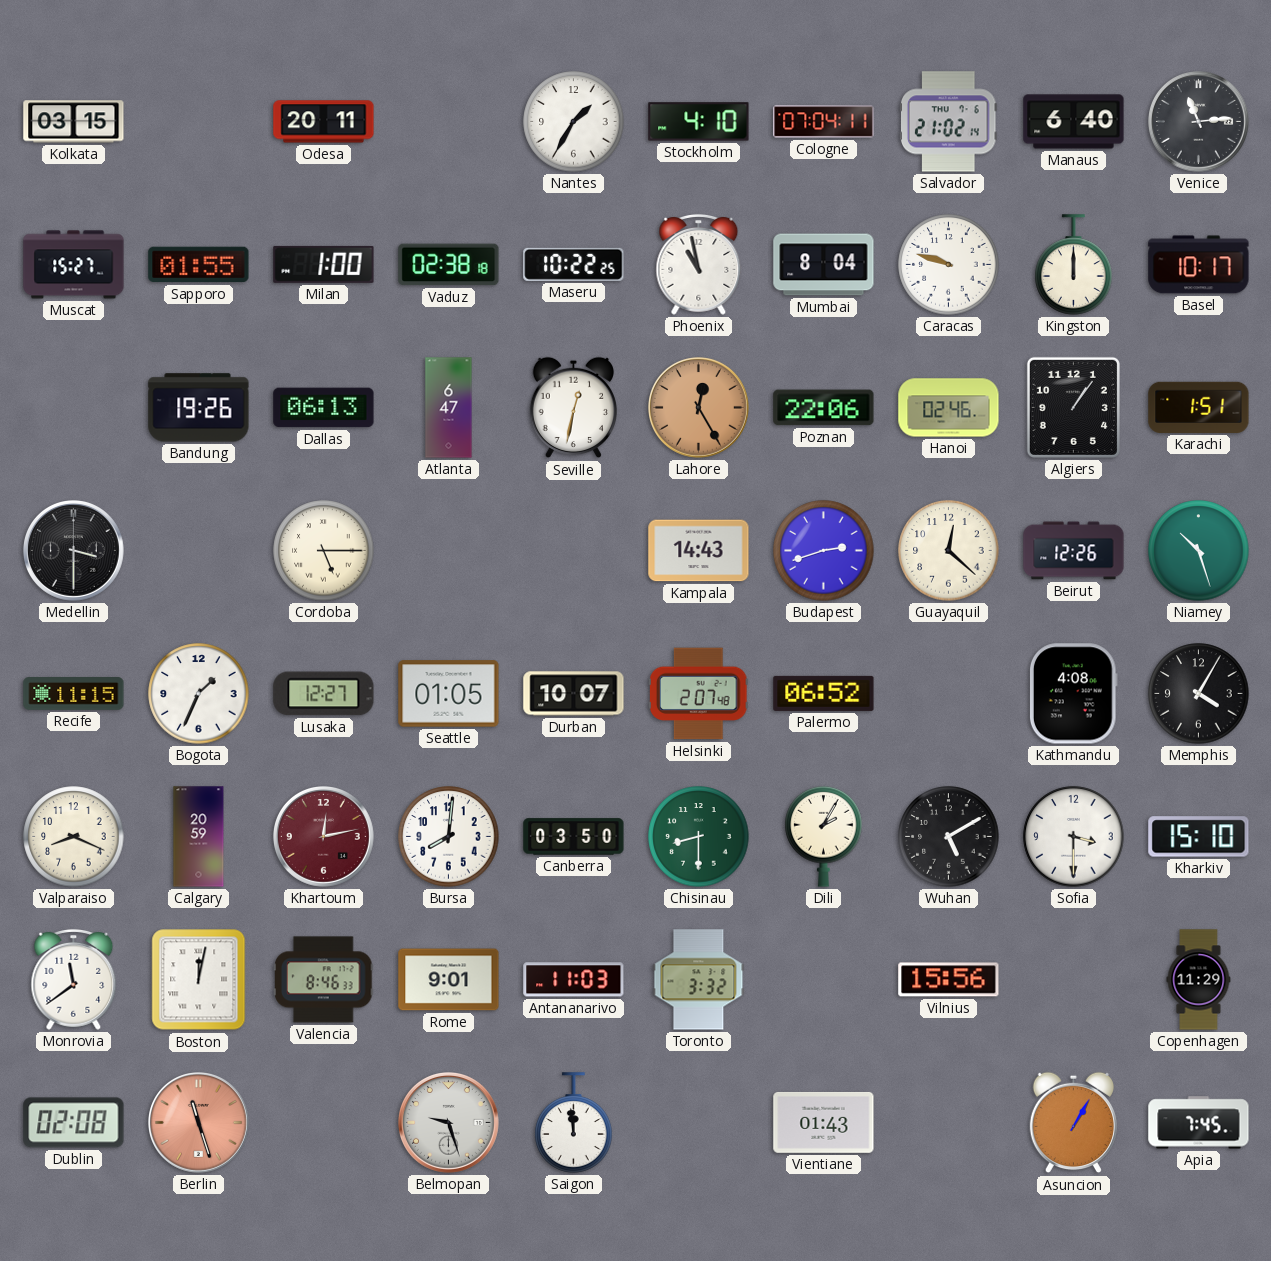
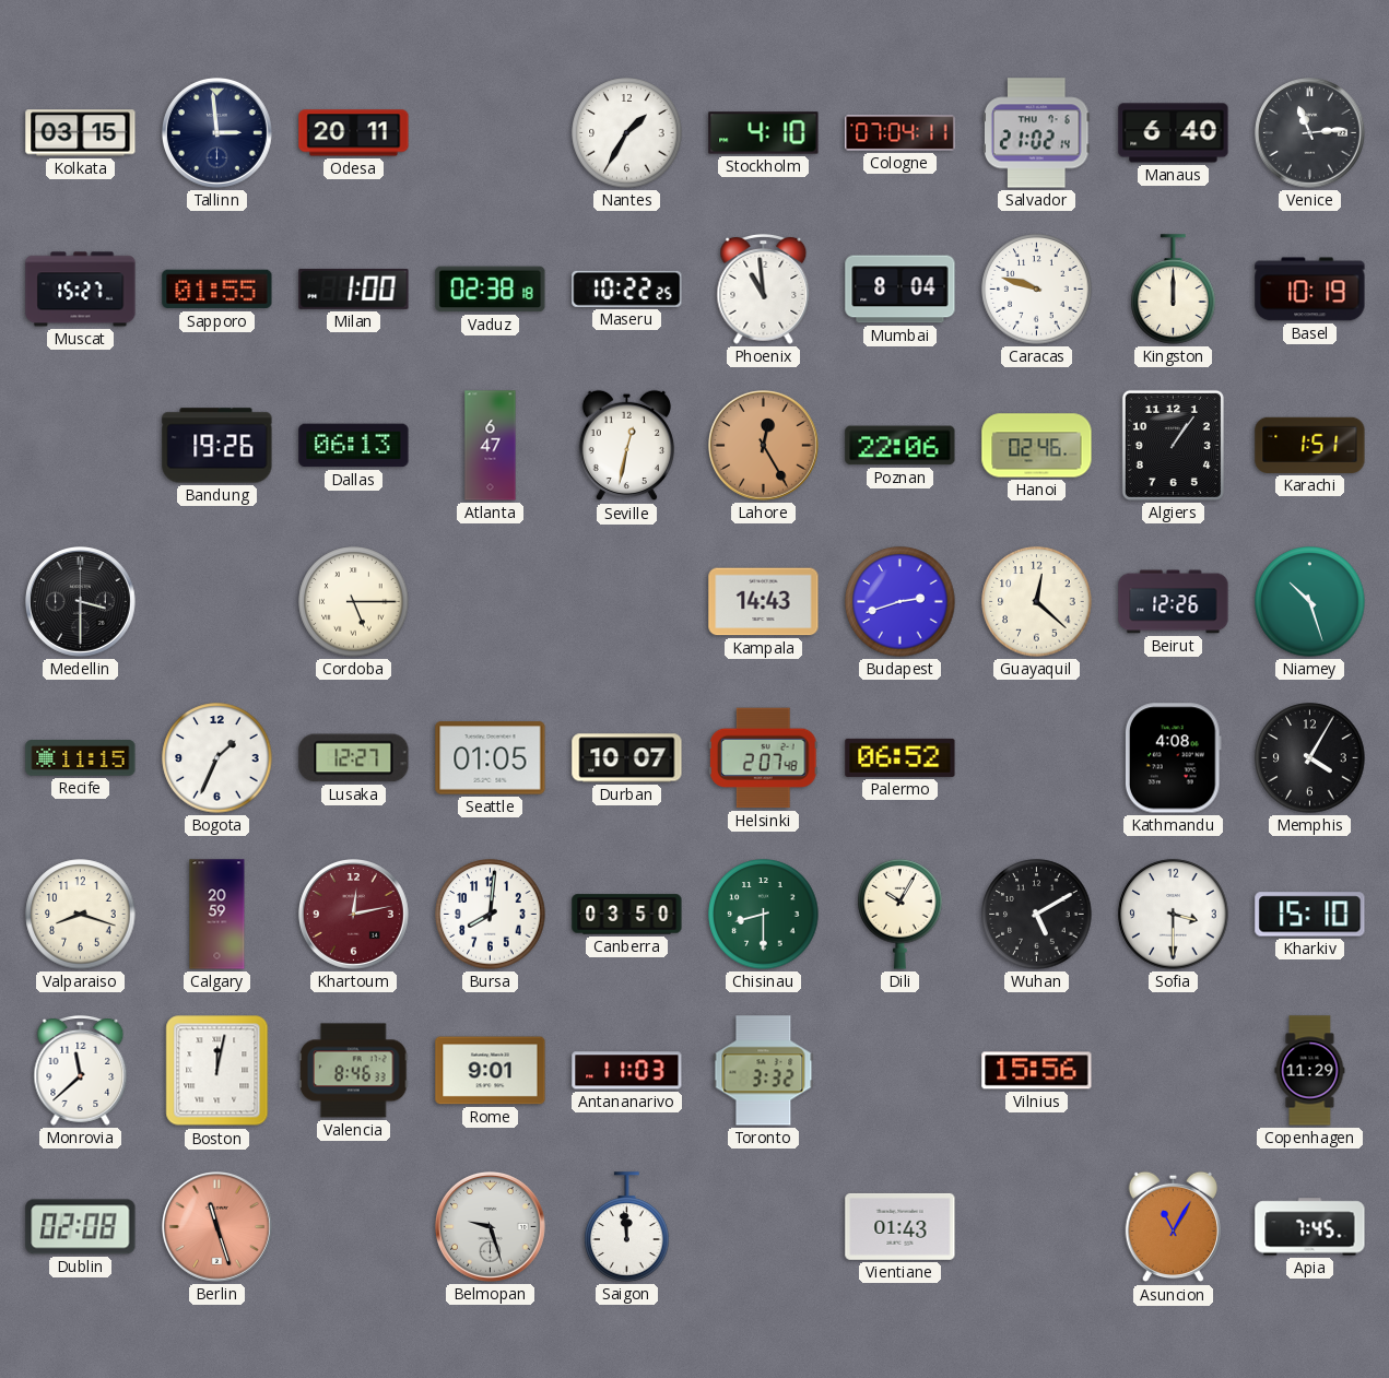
Tallinn: none -> 2:59
Phoenix: 10:58 -> 10:59
Basel: 10:17 -> 10:19
Valparaiso: 8:19 -> 8:18
Dili: 2:05 -> 10:05
Monrovia: 11:39 -> 11:38
Asuncion: 1:05 -> 11:05
